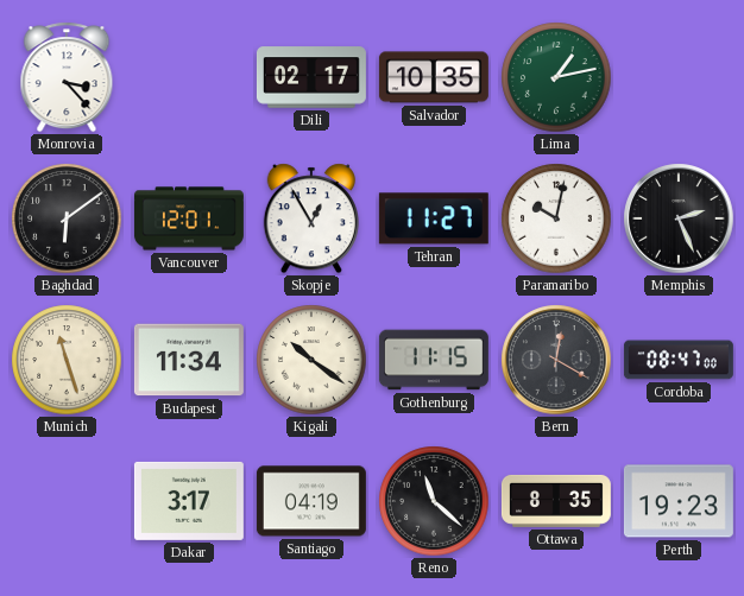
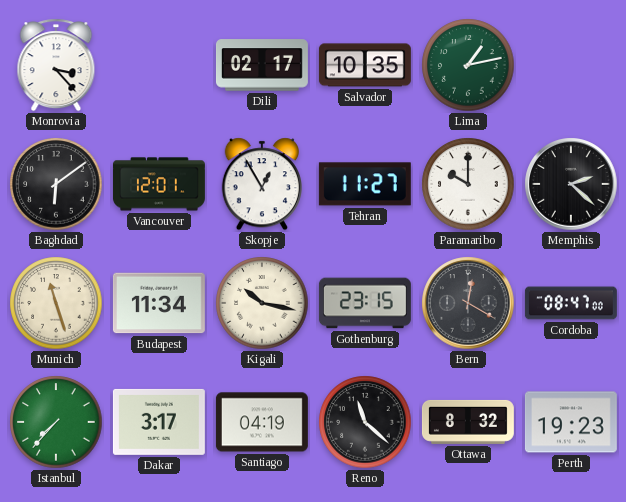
Paramaribo: 10:02 -> 10:00
Memphis: 2:26 -> 2:22
Kigali: 10:21 -> 10:17
Gothenburg: 11:15 -> 23:15
Istanbul: none -> 7:37
Ottawa: 8:35 -> 8:32
